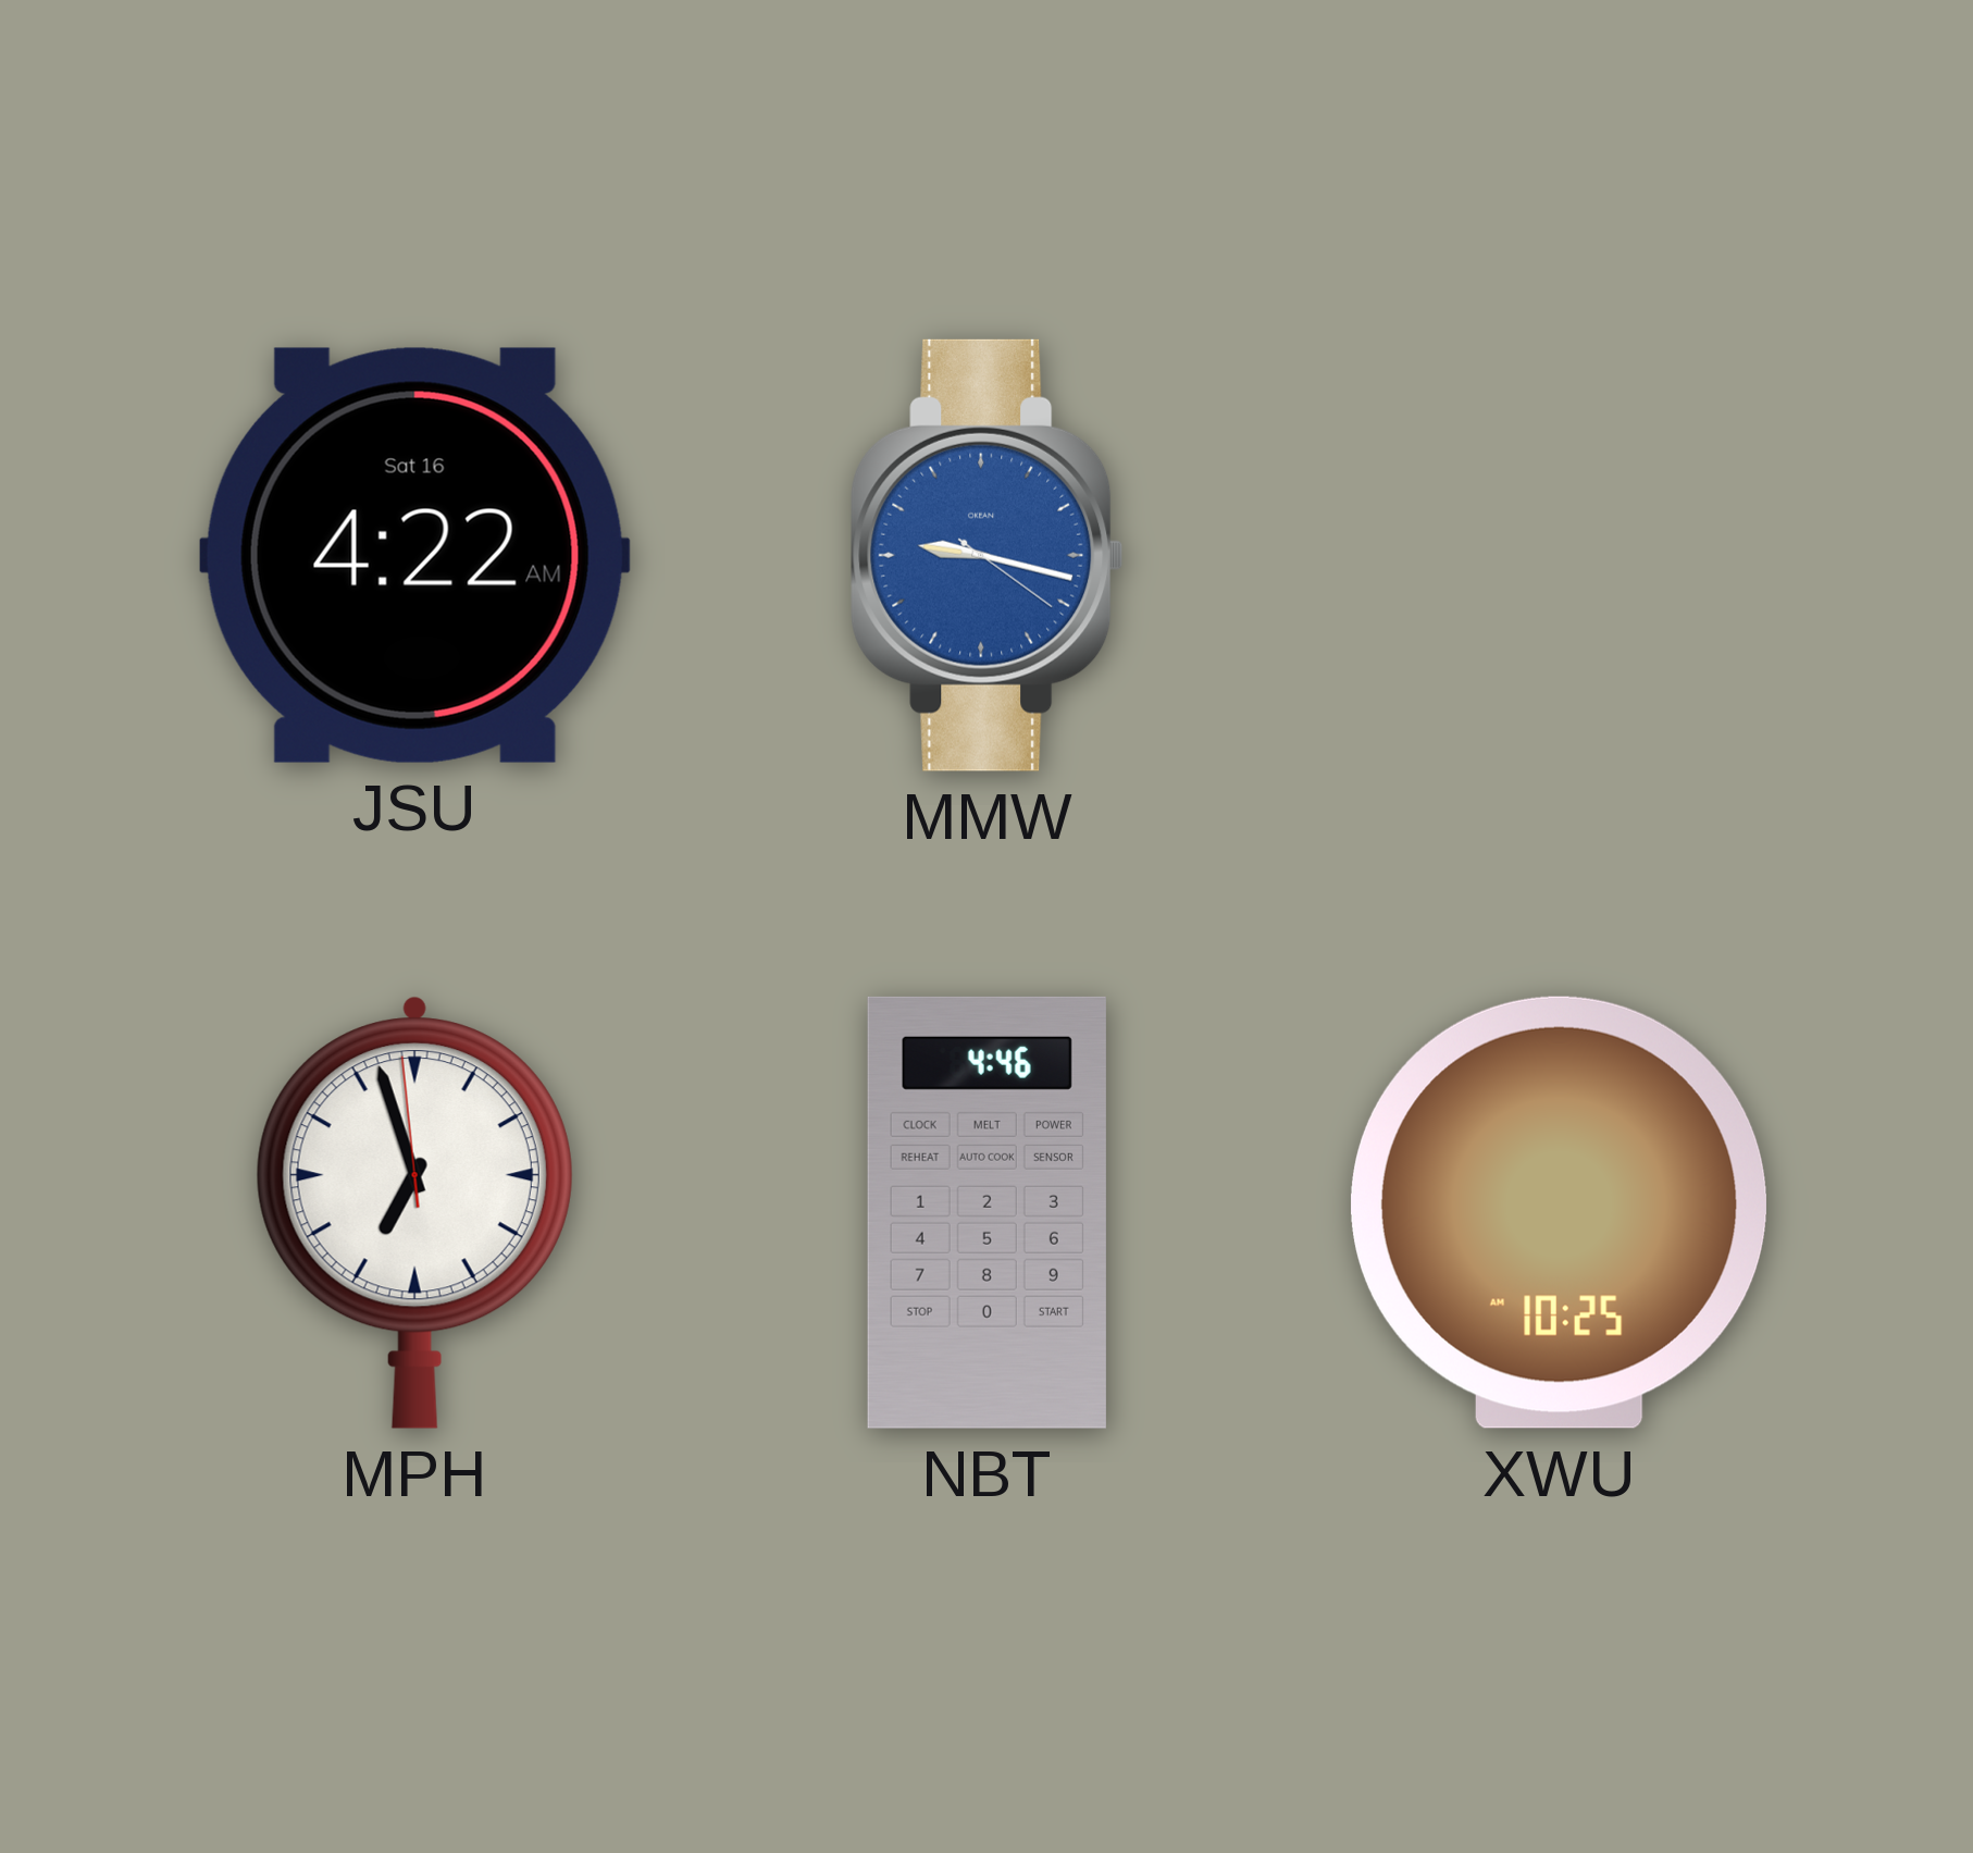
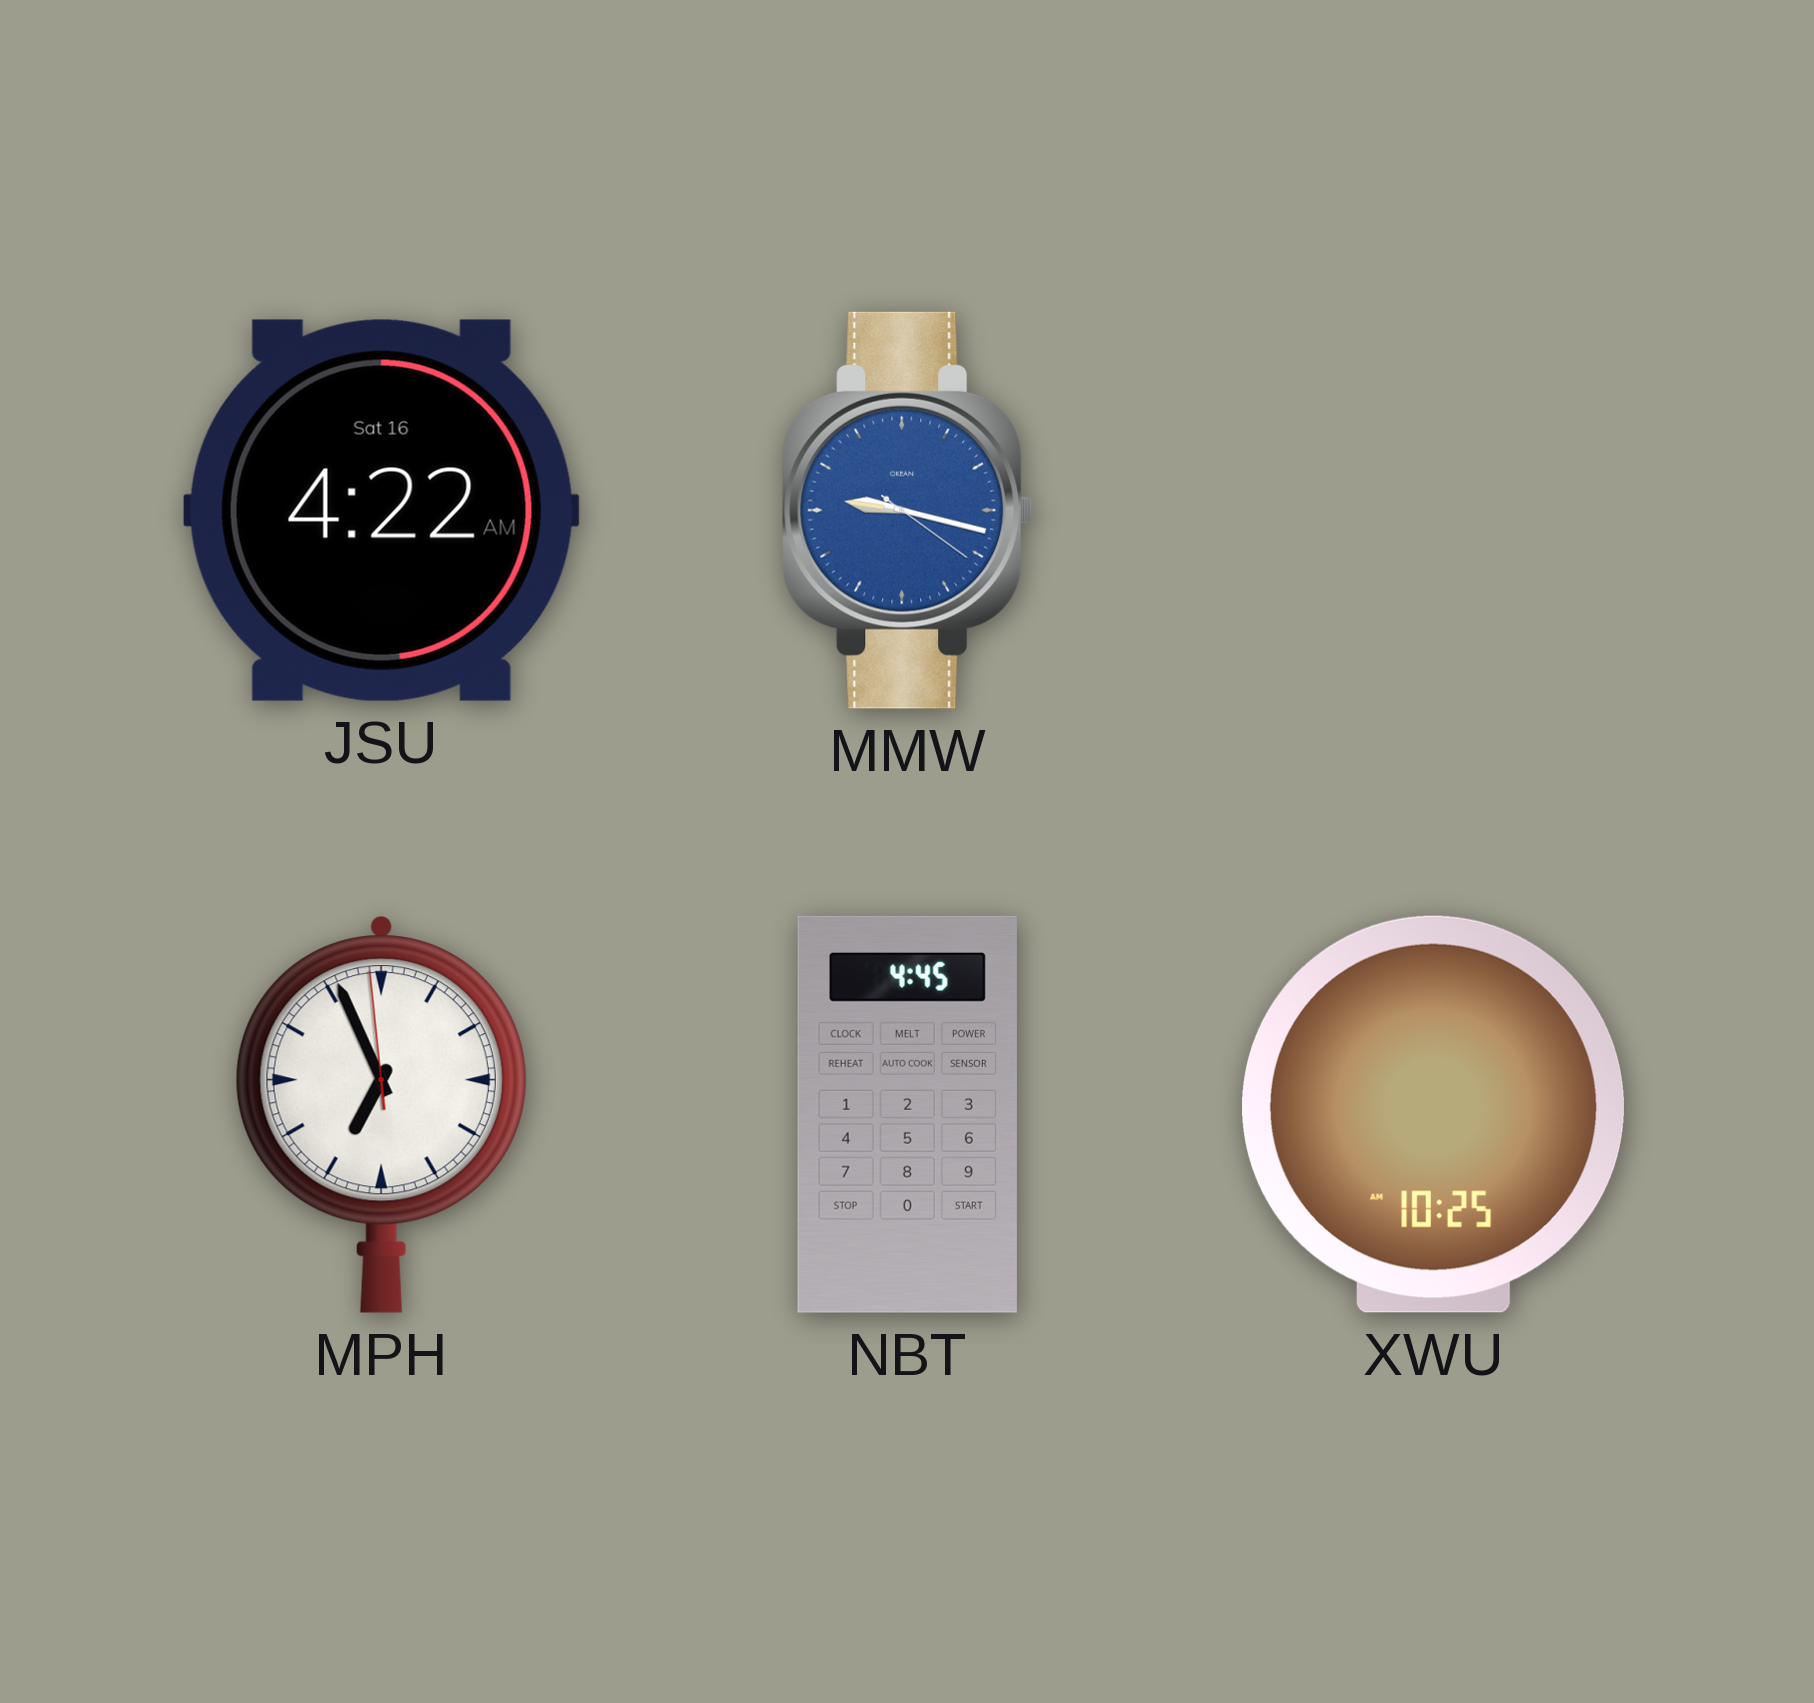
MPH: 6:56 -> 6:55
NBT: 4:46 -> 4:45
